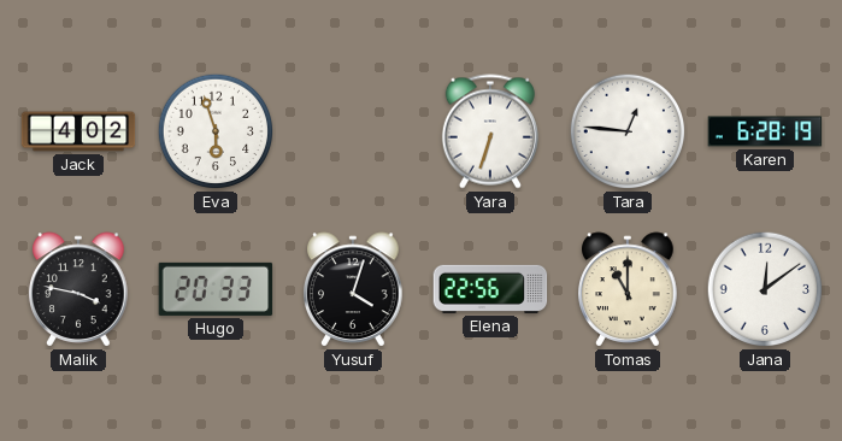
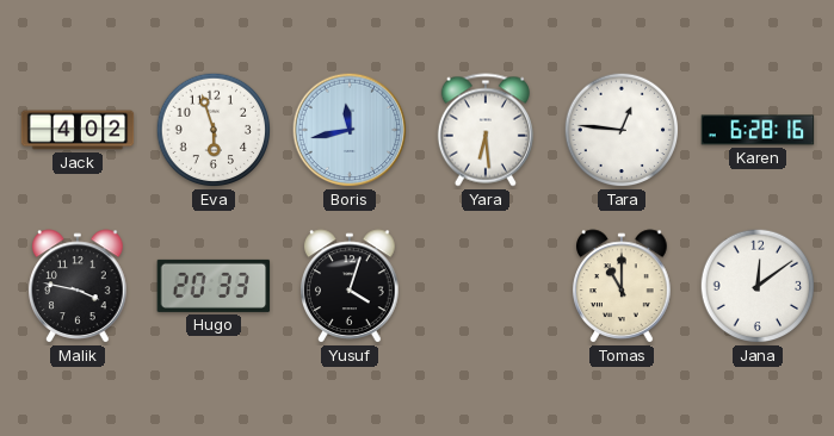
Boris: none -> 11:43
Yara: 6:33 -> 6:29
Karen: 6:28:19 -> 6:28:16
Elena: 22:56 -> none
